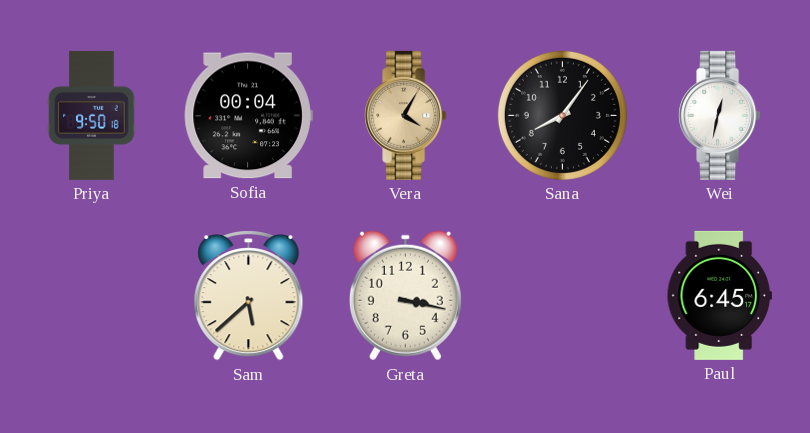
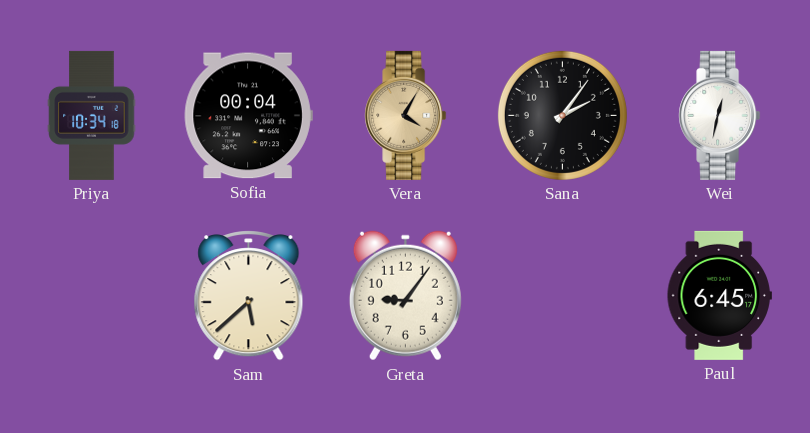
Priya: 9:50 -> 10:34
Sana: 8:06 -> 2:06
Greta: 3:17 -> 9:06
